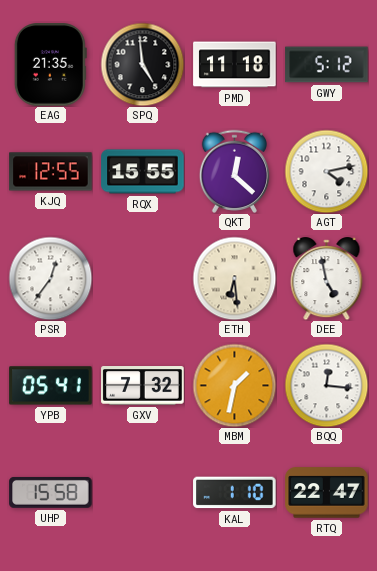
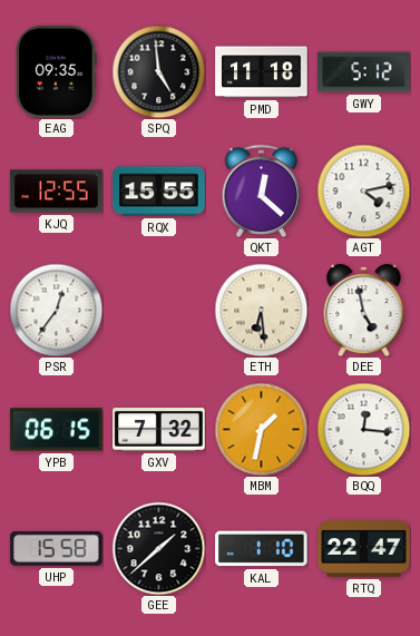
EAG: 21:35 -> 09:35
YPB: 05:41 -> 06:15
GEE: none -> 1:38
